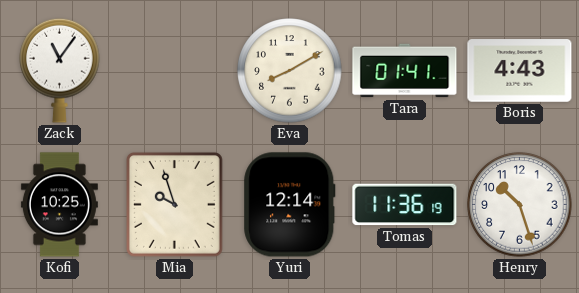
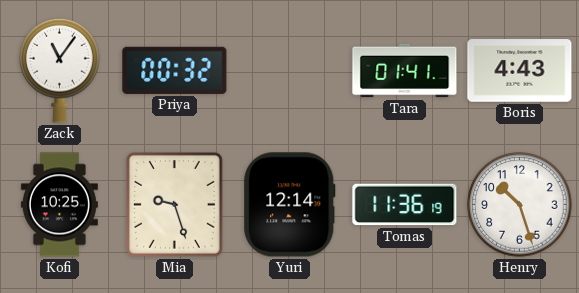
Priya: none -> 00:32
Eva: 8:10 -> none
Mia: 9:57 -> 9:27
